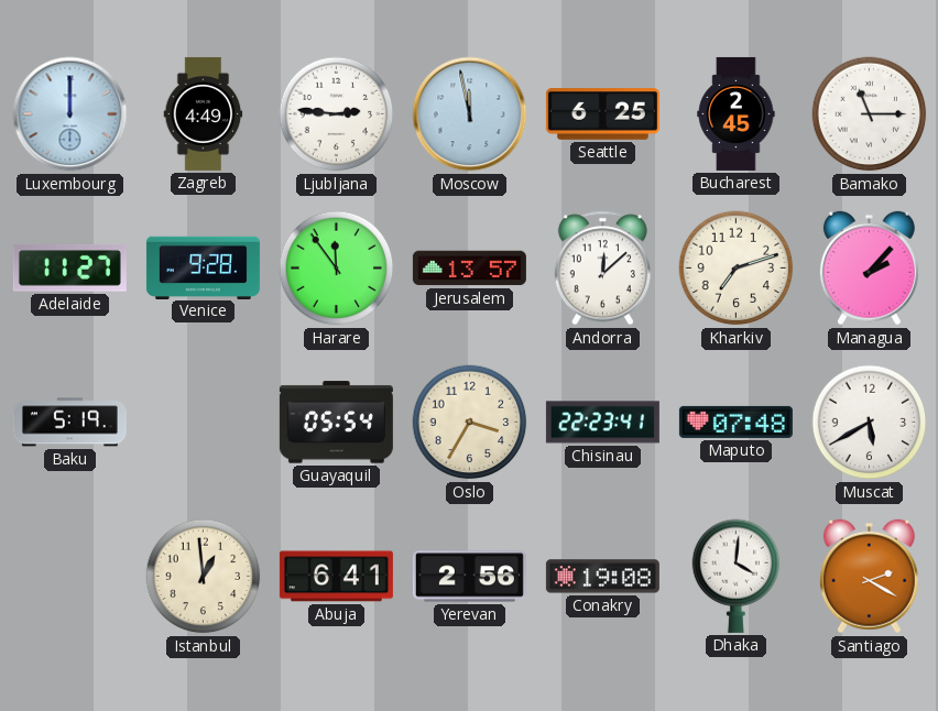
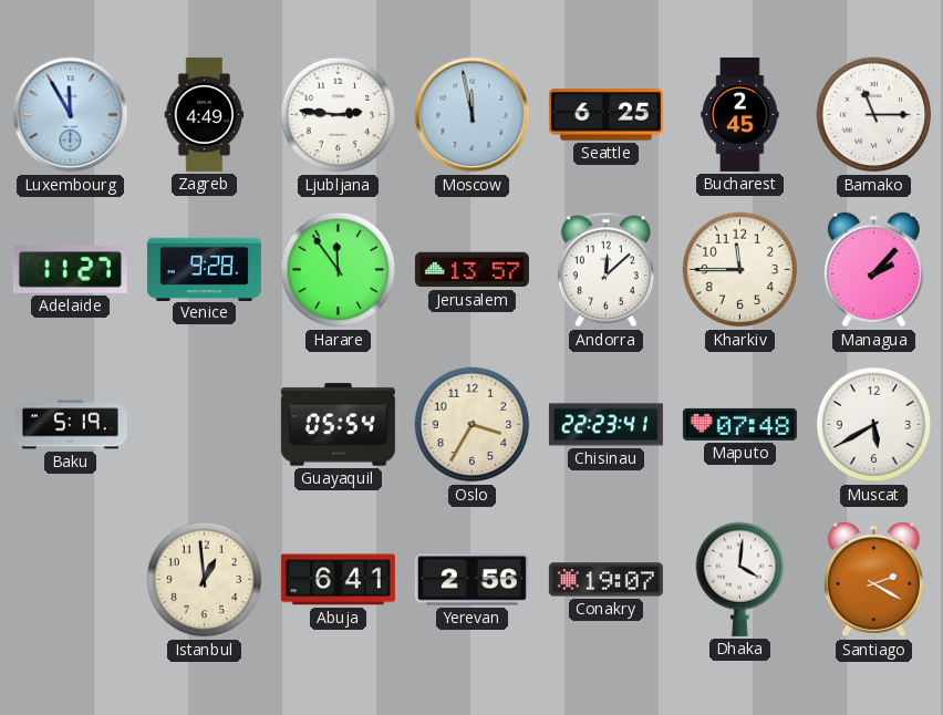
Luxembourg: 12:00 -> 11:55
Kharkiv: 7:12 -> 11:45
Conakry: 19:08 -> 19:07
